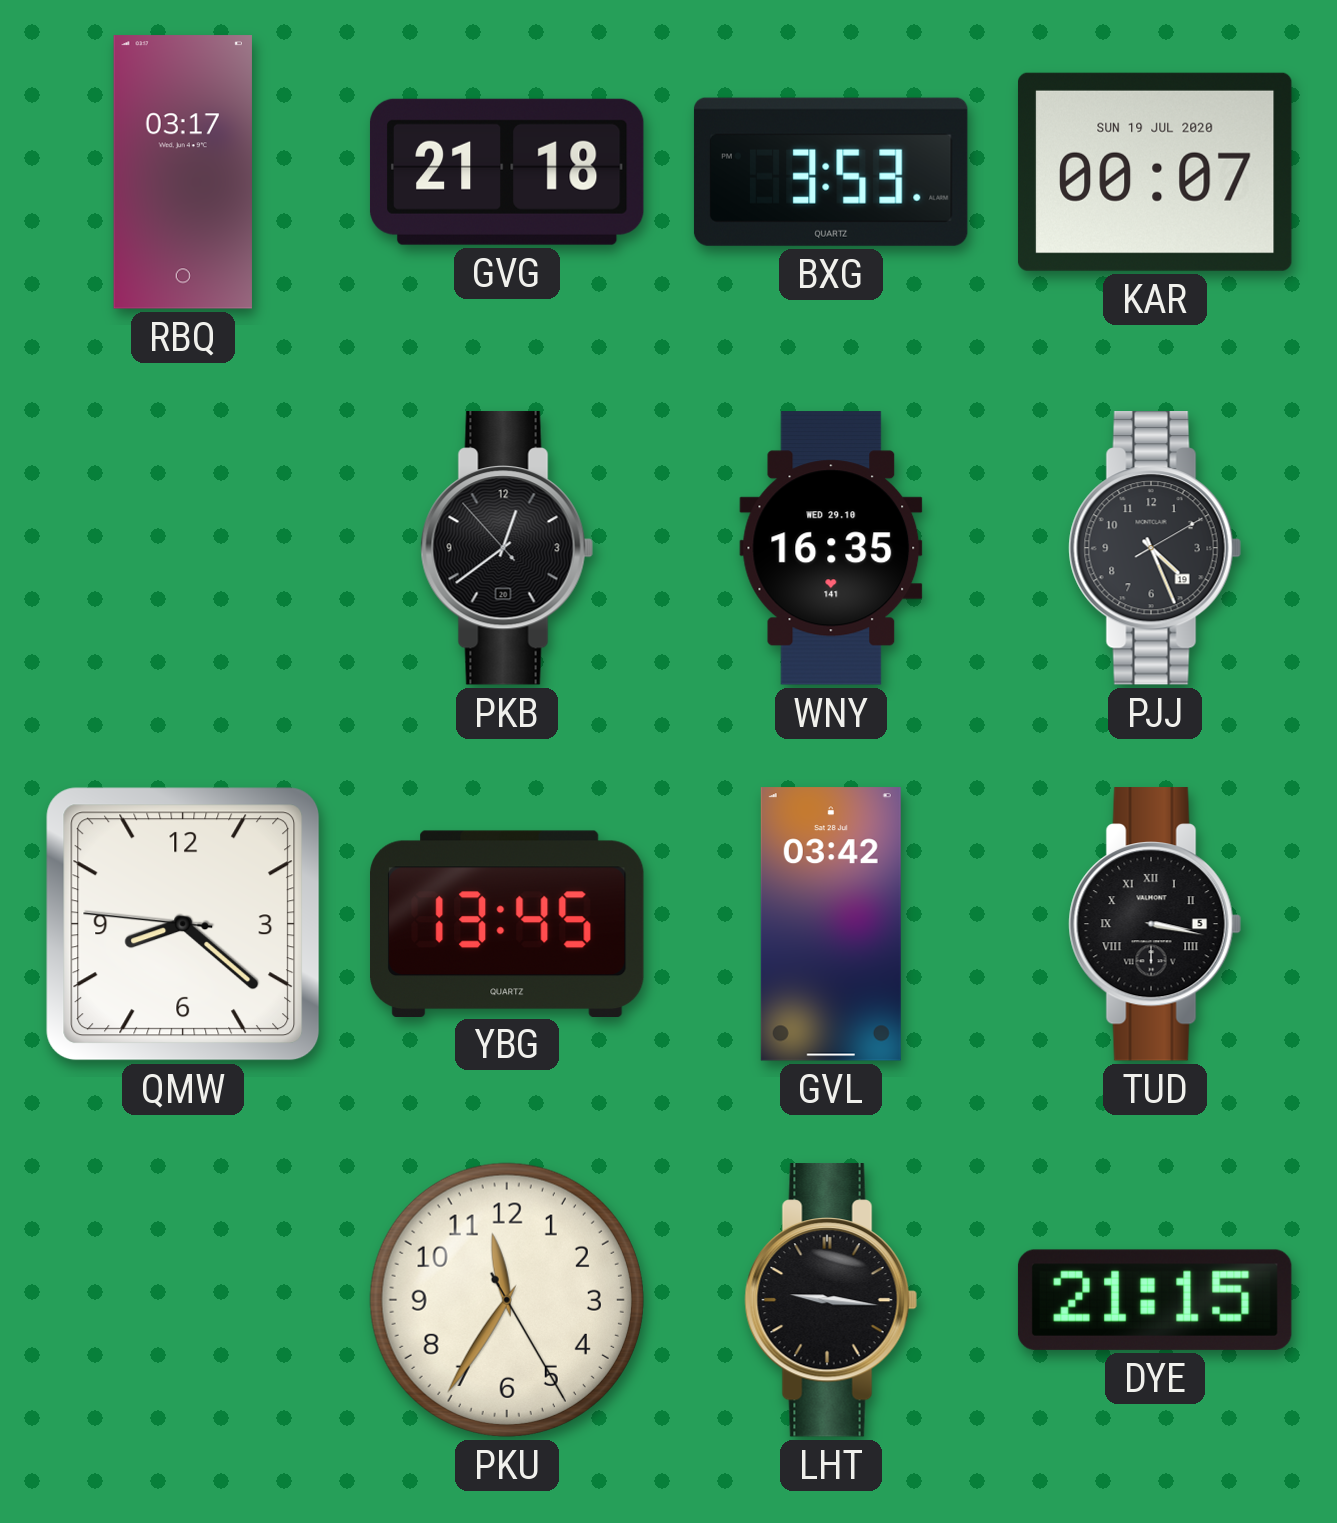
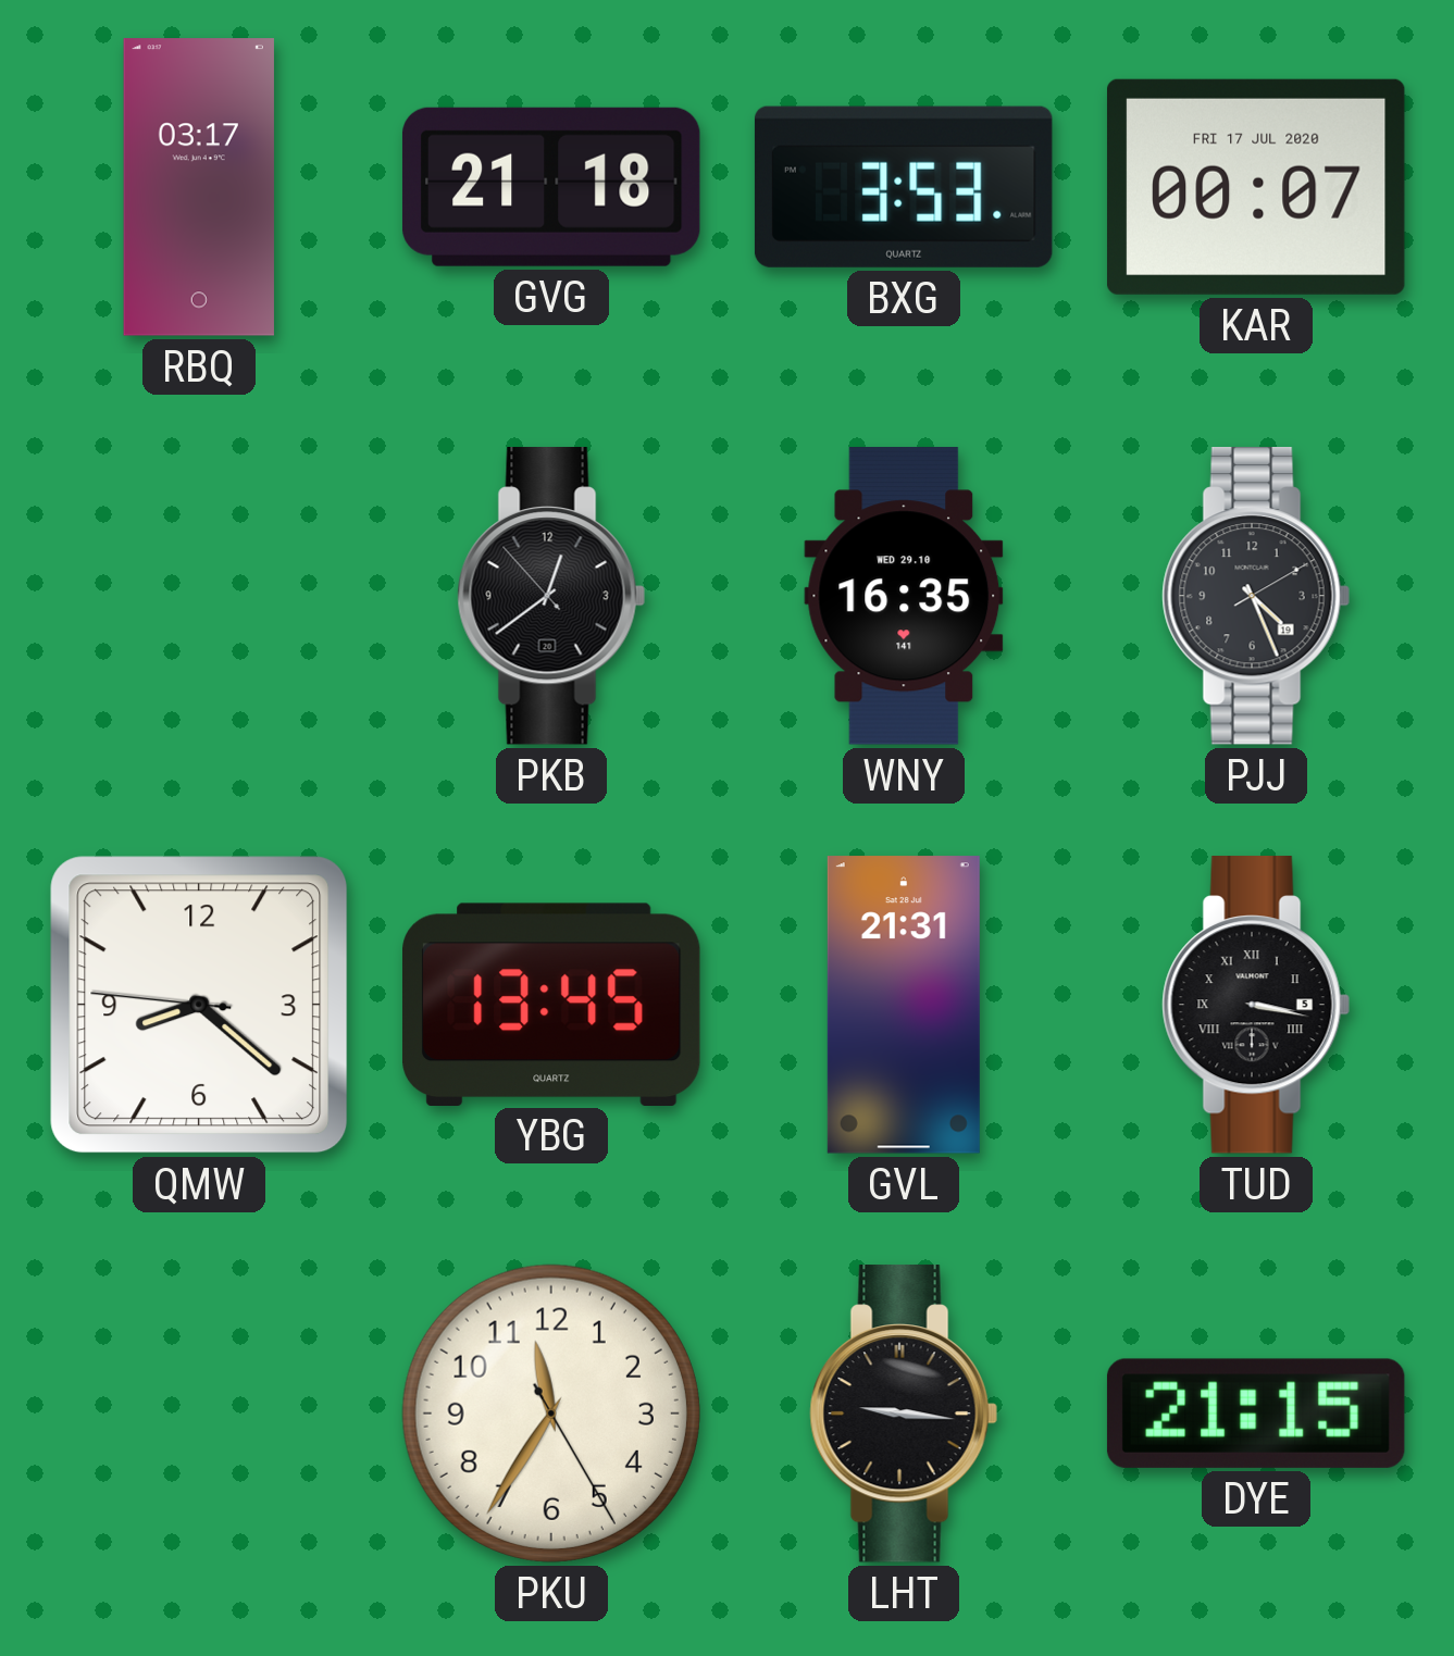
KAR date: SUN 19 JUL 2020 -> FRI 17 JUL 2020
GVL: 03:42 -> 21:31
